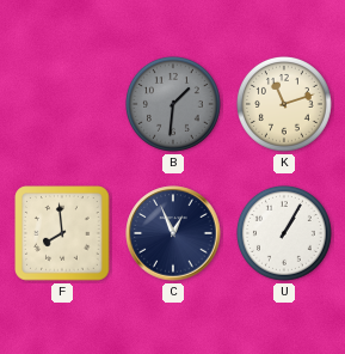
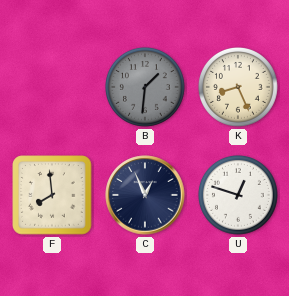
K: 11:12 -> 8:26
U: 1:05 -> 12:48
